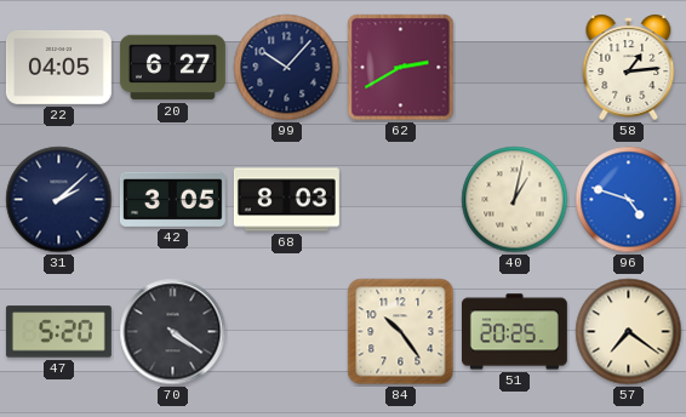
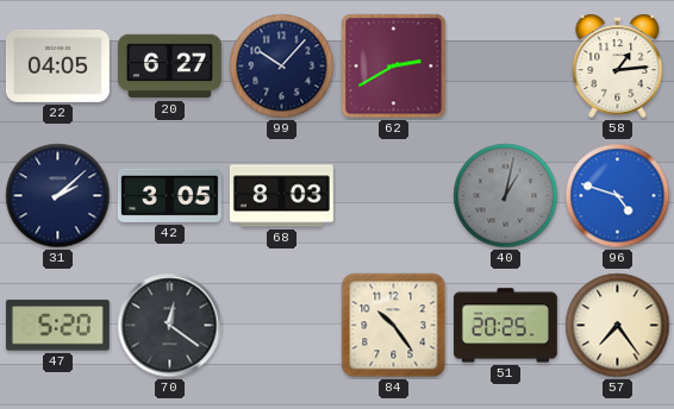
40 dial: cream -> grey
70: 4:21 -> 12:21
57: 7:21 -> 7:24
